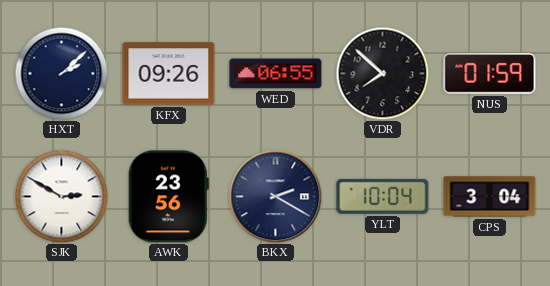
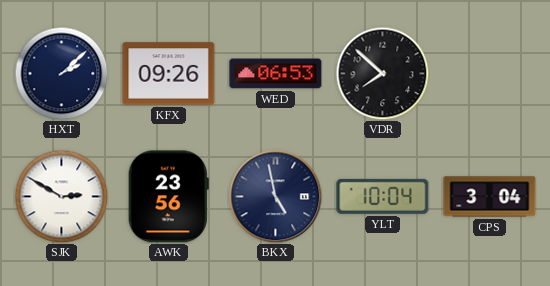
WED: 06:55 -> 06:53
NUS: 01:59 -> none
BKX: 2:20 -> 4:58
